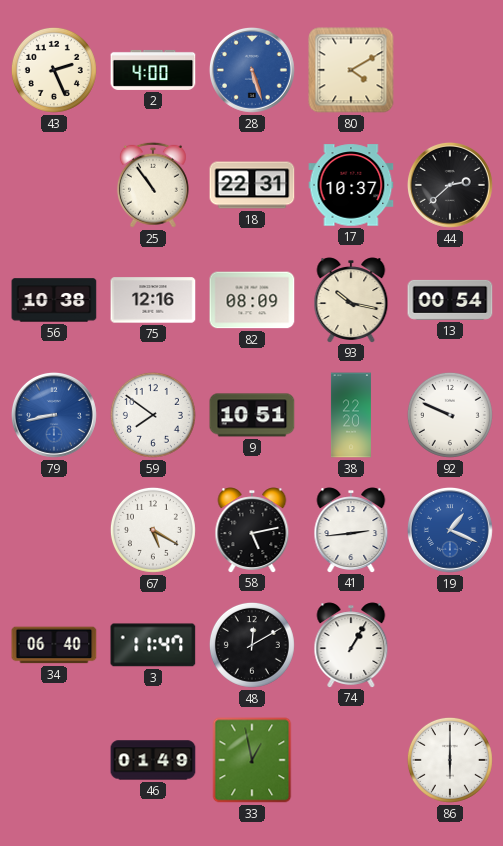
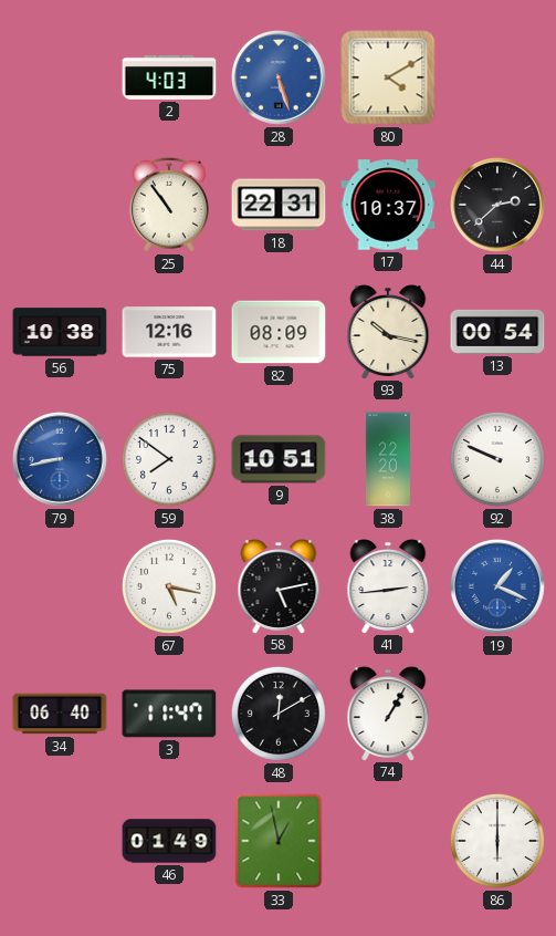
43: 2:26 -> none
2: 4:00 -> 4:03
67: 5:20 -> 5:17
